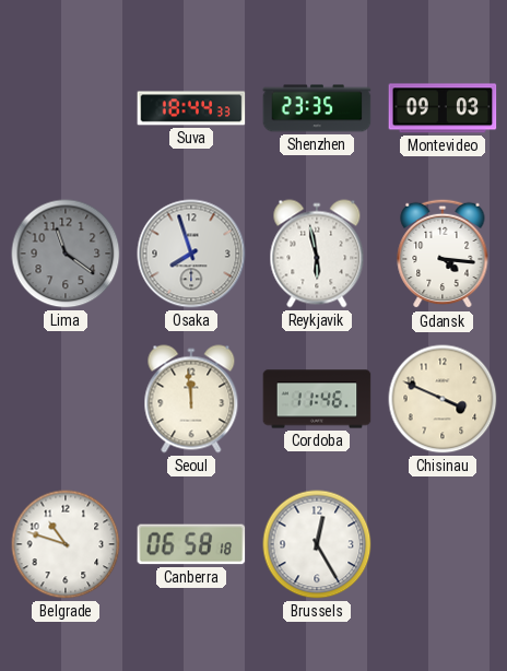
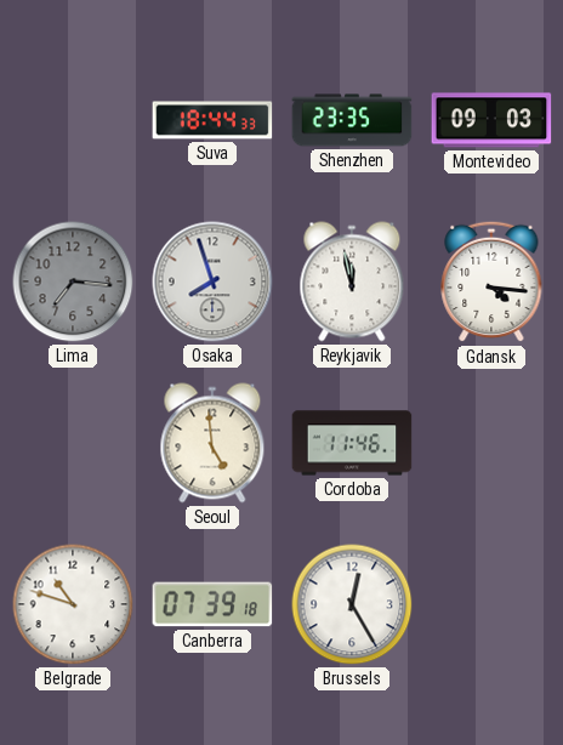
Lima: 11:21 -> 7:16
Reykjavik: 5:58 -> 11:58
Seoul: 11:59 -> 4:59
Chisinau: 3:49 -> none
Canberra: 06:58 -> 07:39
